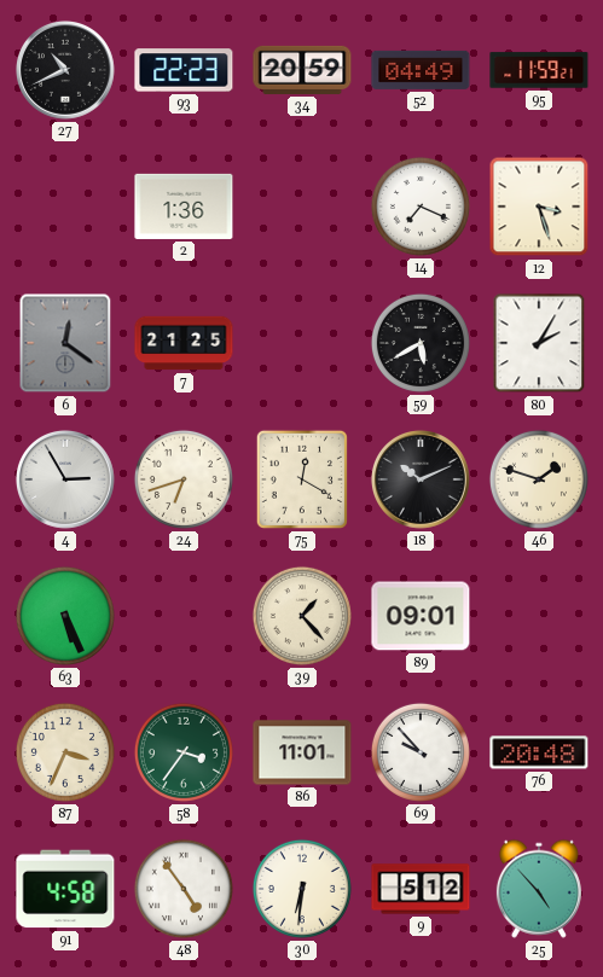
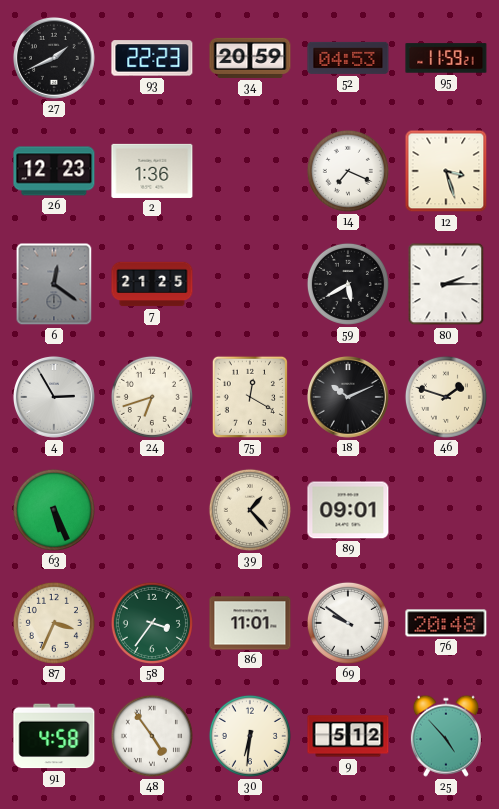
27: 10:41 -> 1:41
52: 04:49 -> 04:53
26: none -> 12:23
80: 2:05 -> 2:15
69: 9:53 -> 9:51
